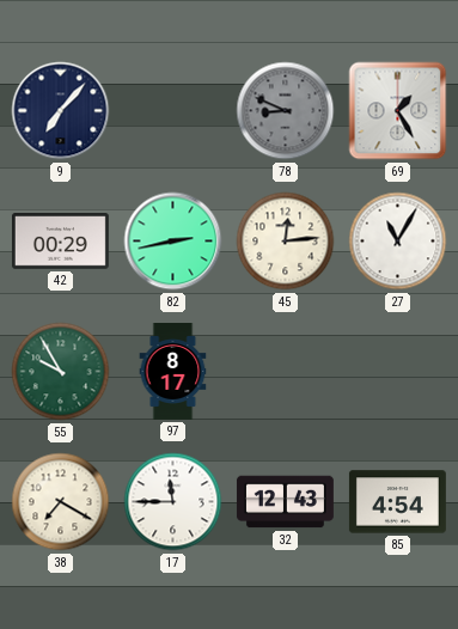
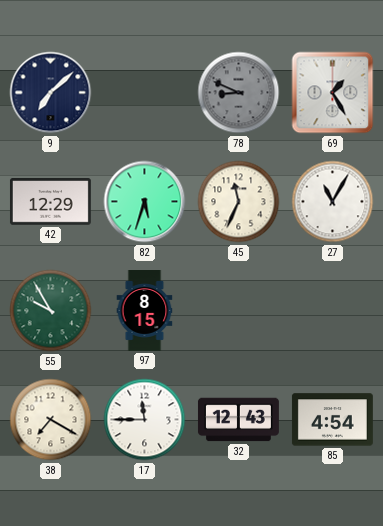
9: 7:07 -> 7:08
42: 00:29 -> 12:29
82: 2:43 -> 5:33
45: 12:14 -> 11:34
97: 8:17 -> 8:15
